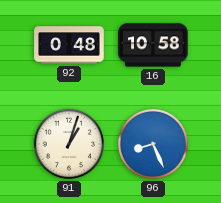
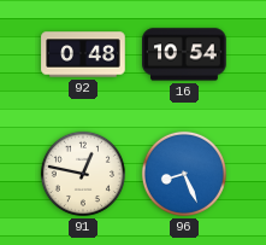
16: 10:58 -> 10:54
91: 1:03 -> 12:47
